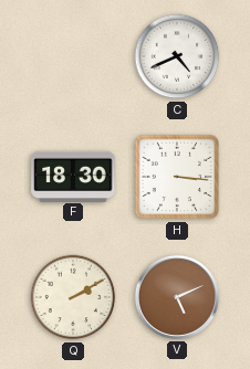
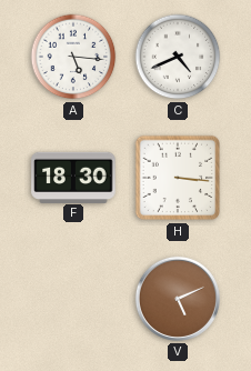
A: none -> 5:16
Q: 2:10 -> none
